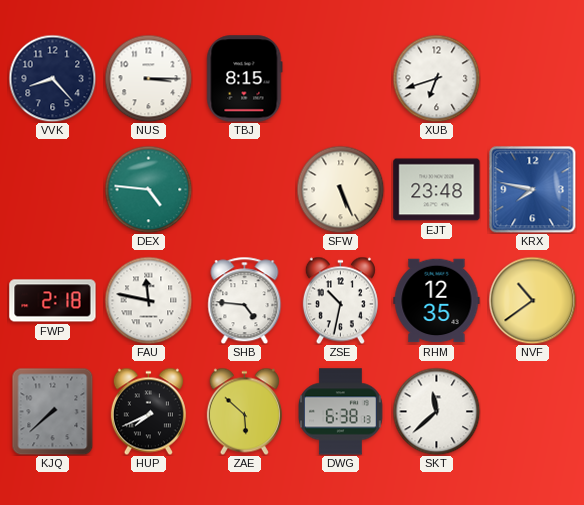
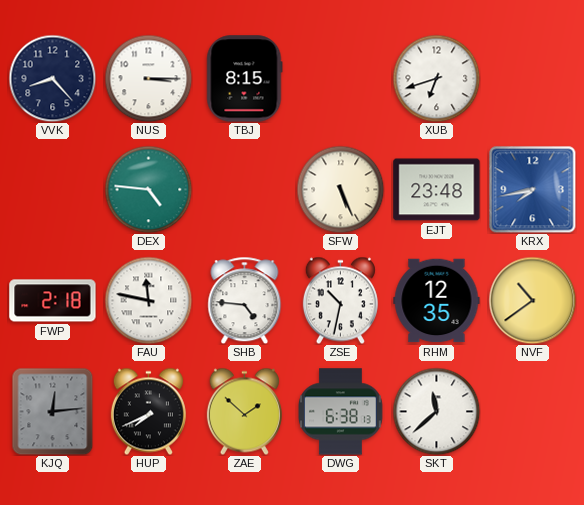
KRX: 7:47 -> 7:43
KJQ: 7:38 -> 12:14
ZAE: 5:52 -> 1:52
